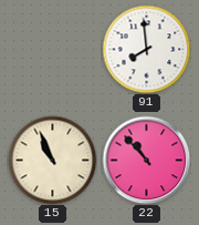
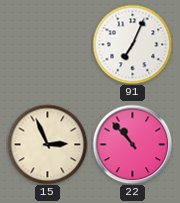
91: 7:59 -> 7:04
15: 10:56 -> 2:56
